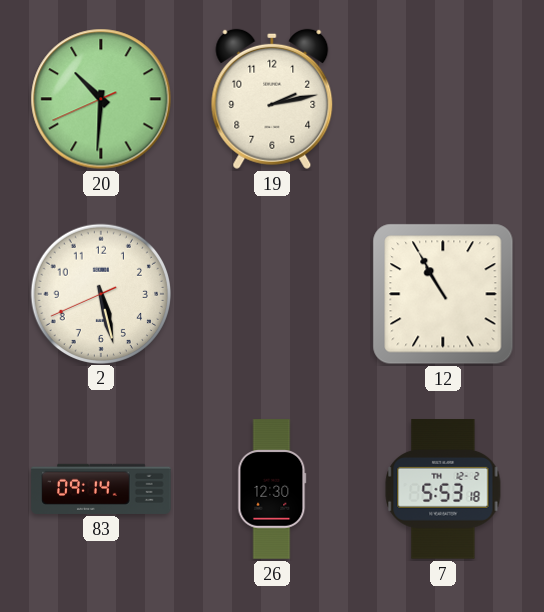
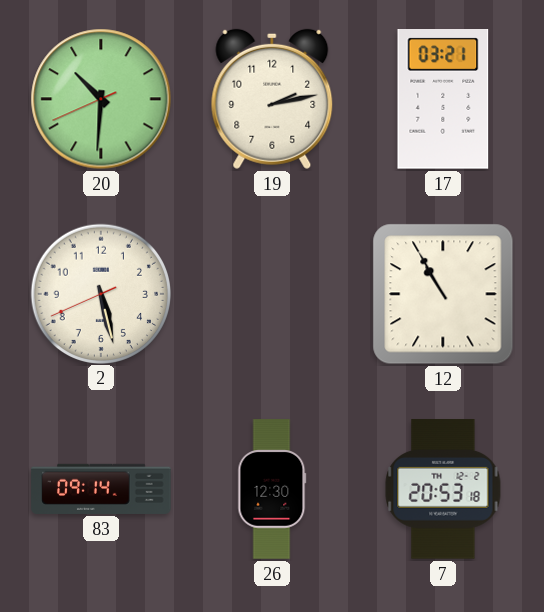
17: none -> 03:21
7: 5:53 -> 20:53
